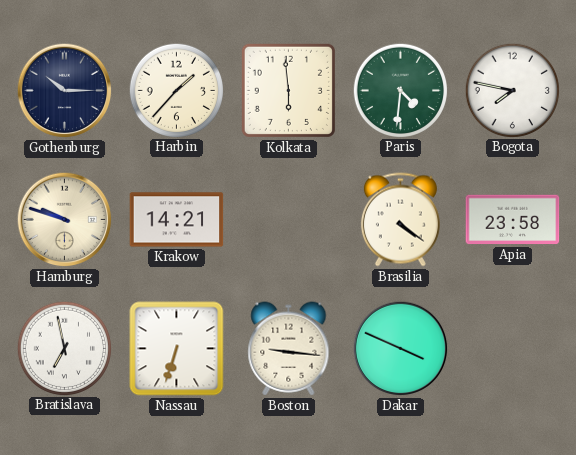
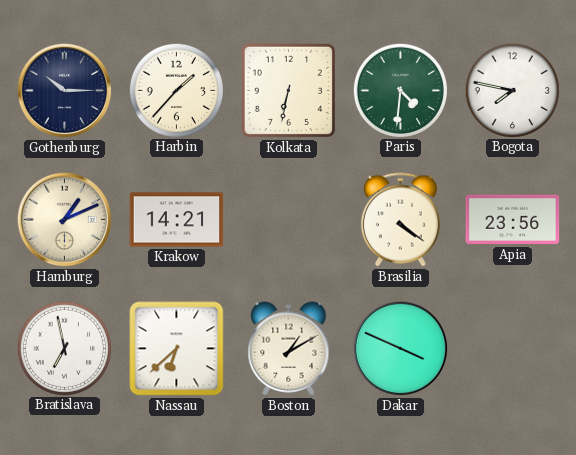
Kolkata: 5:59 -> 6:32
Hamburg: 9:48 -> 1:11
Apia: 23:58 -> 23:56
Nassau: 6:33 -> 6:38
Boston: 9:16 -> 1:10
